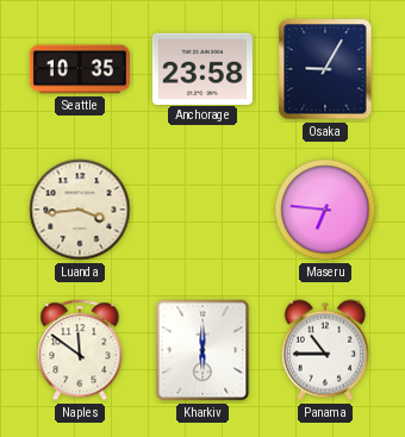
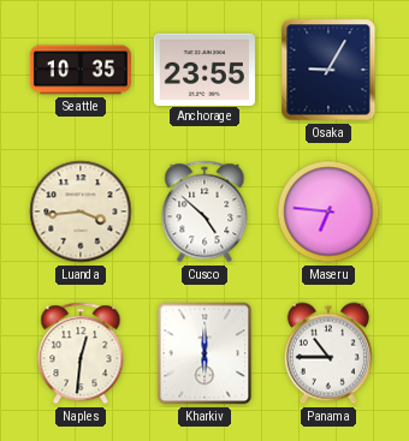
Anchorage: 23:58 -> 23:55
Cusco: none -> 4:52
Naples: 11:51 -> 12:31
